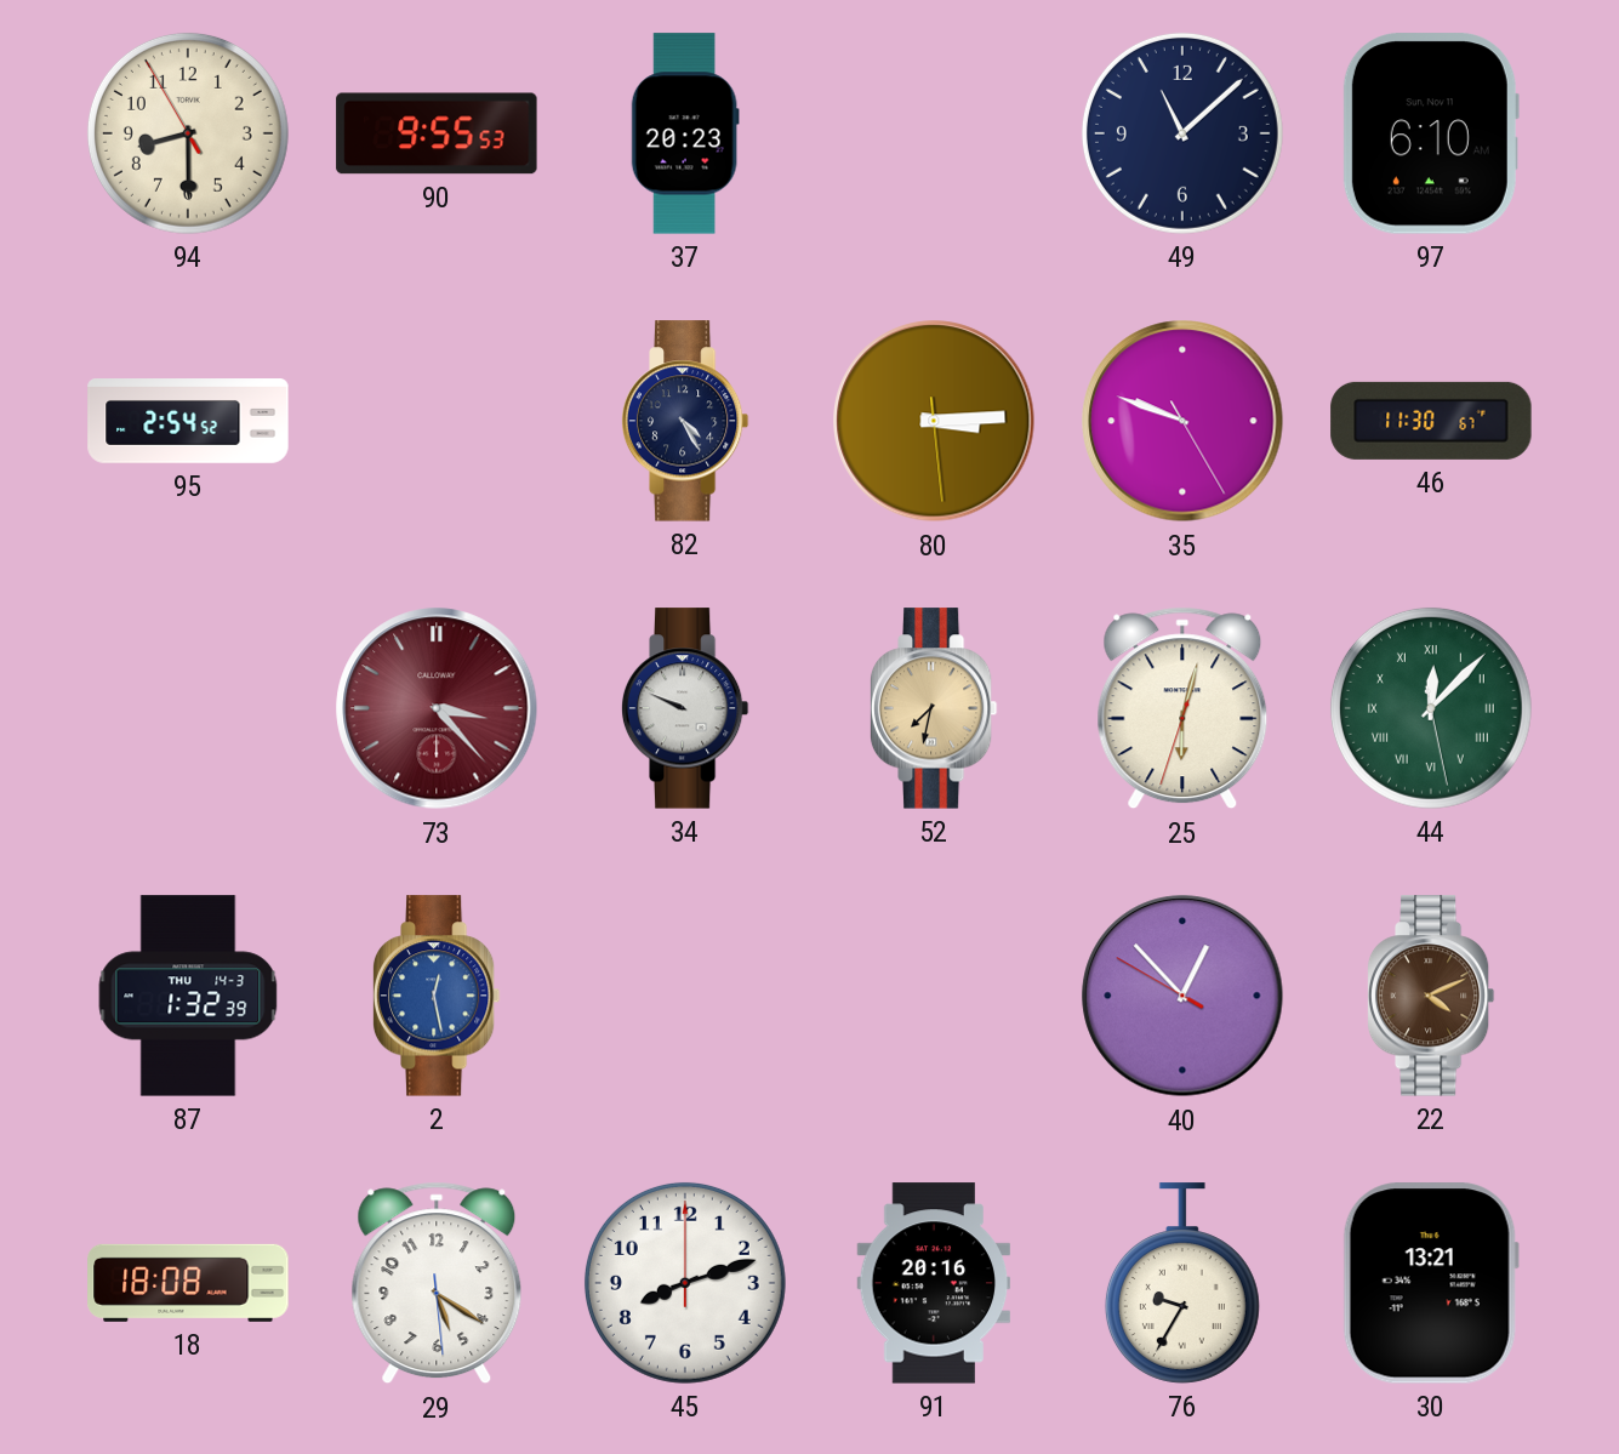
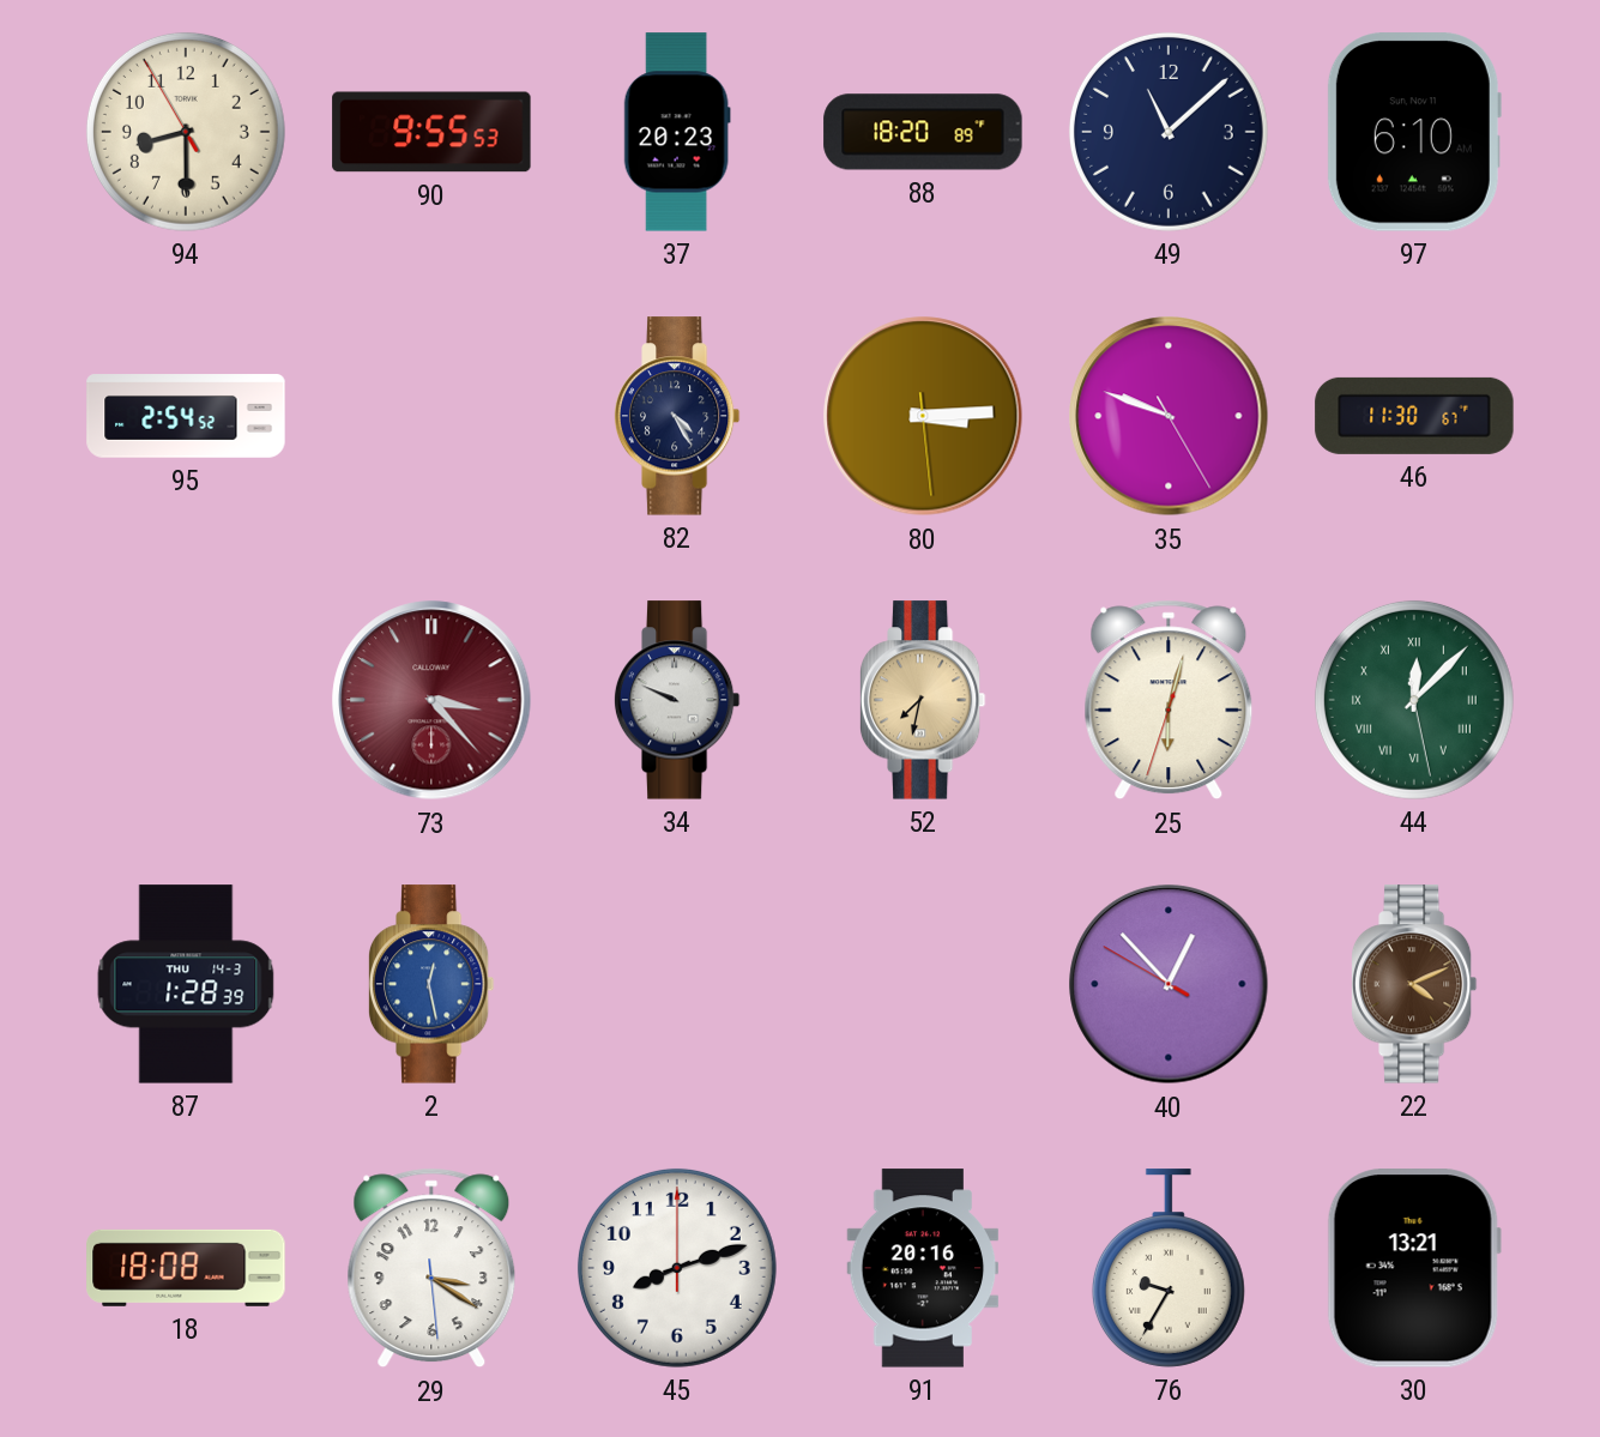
88: none -> 18:20
87: 1:32 -> 1:28
29: 5:20 -> 3:20
